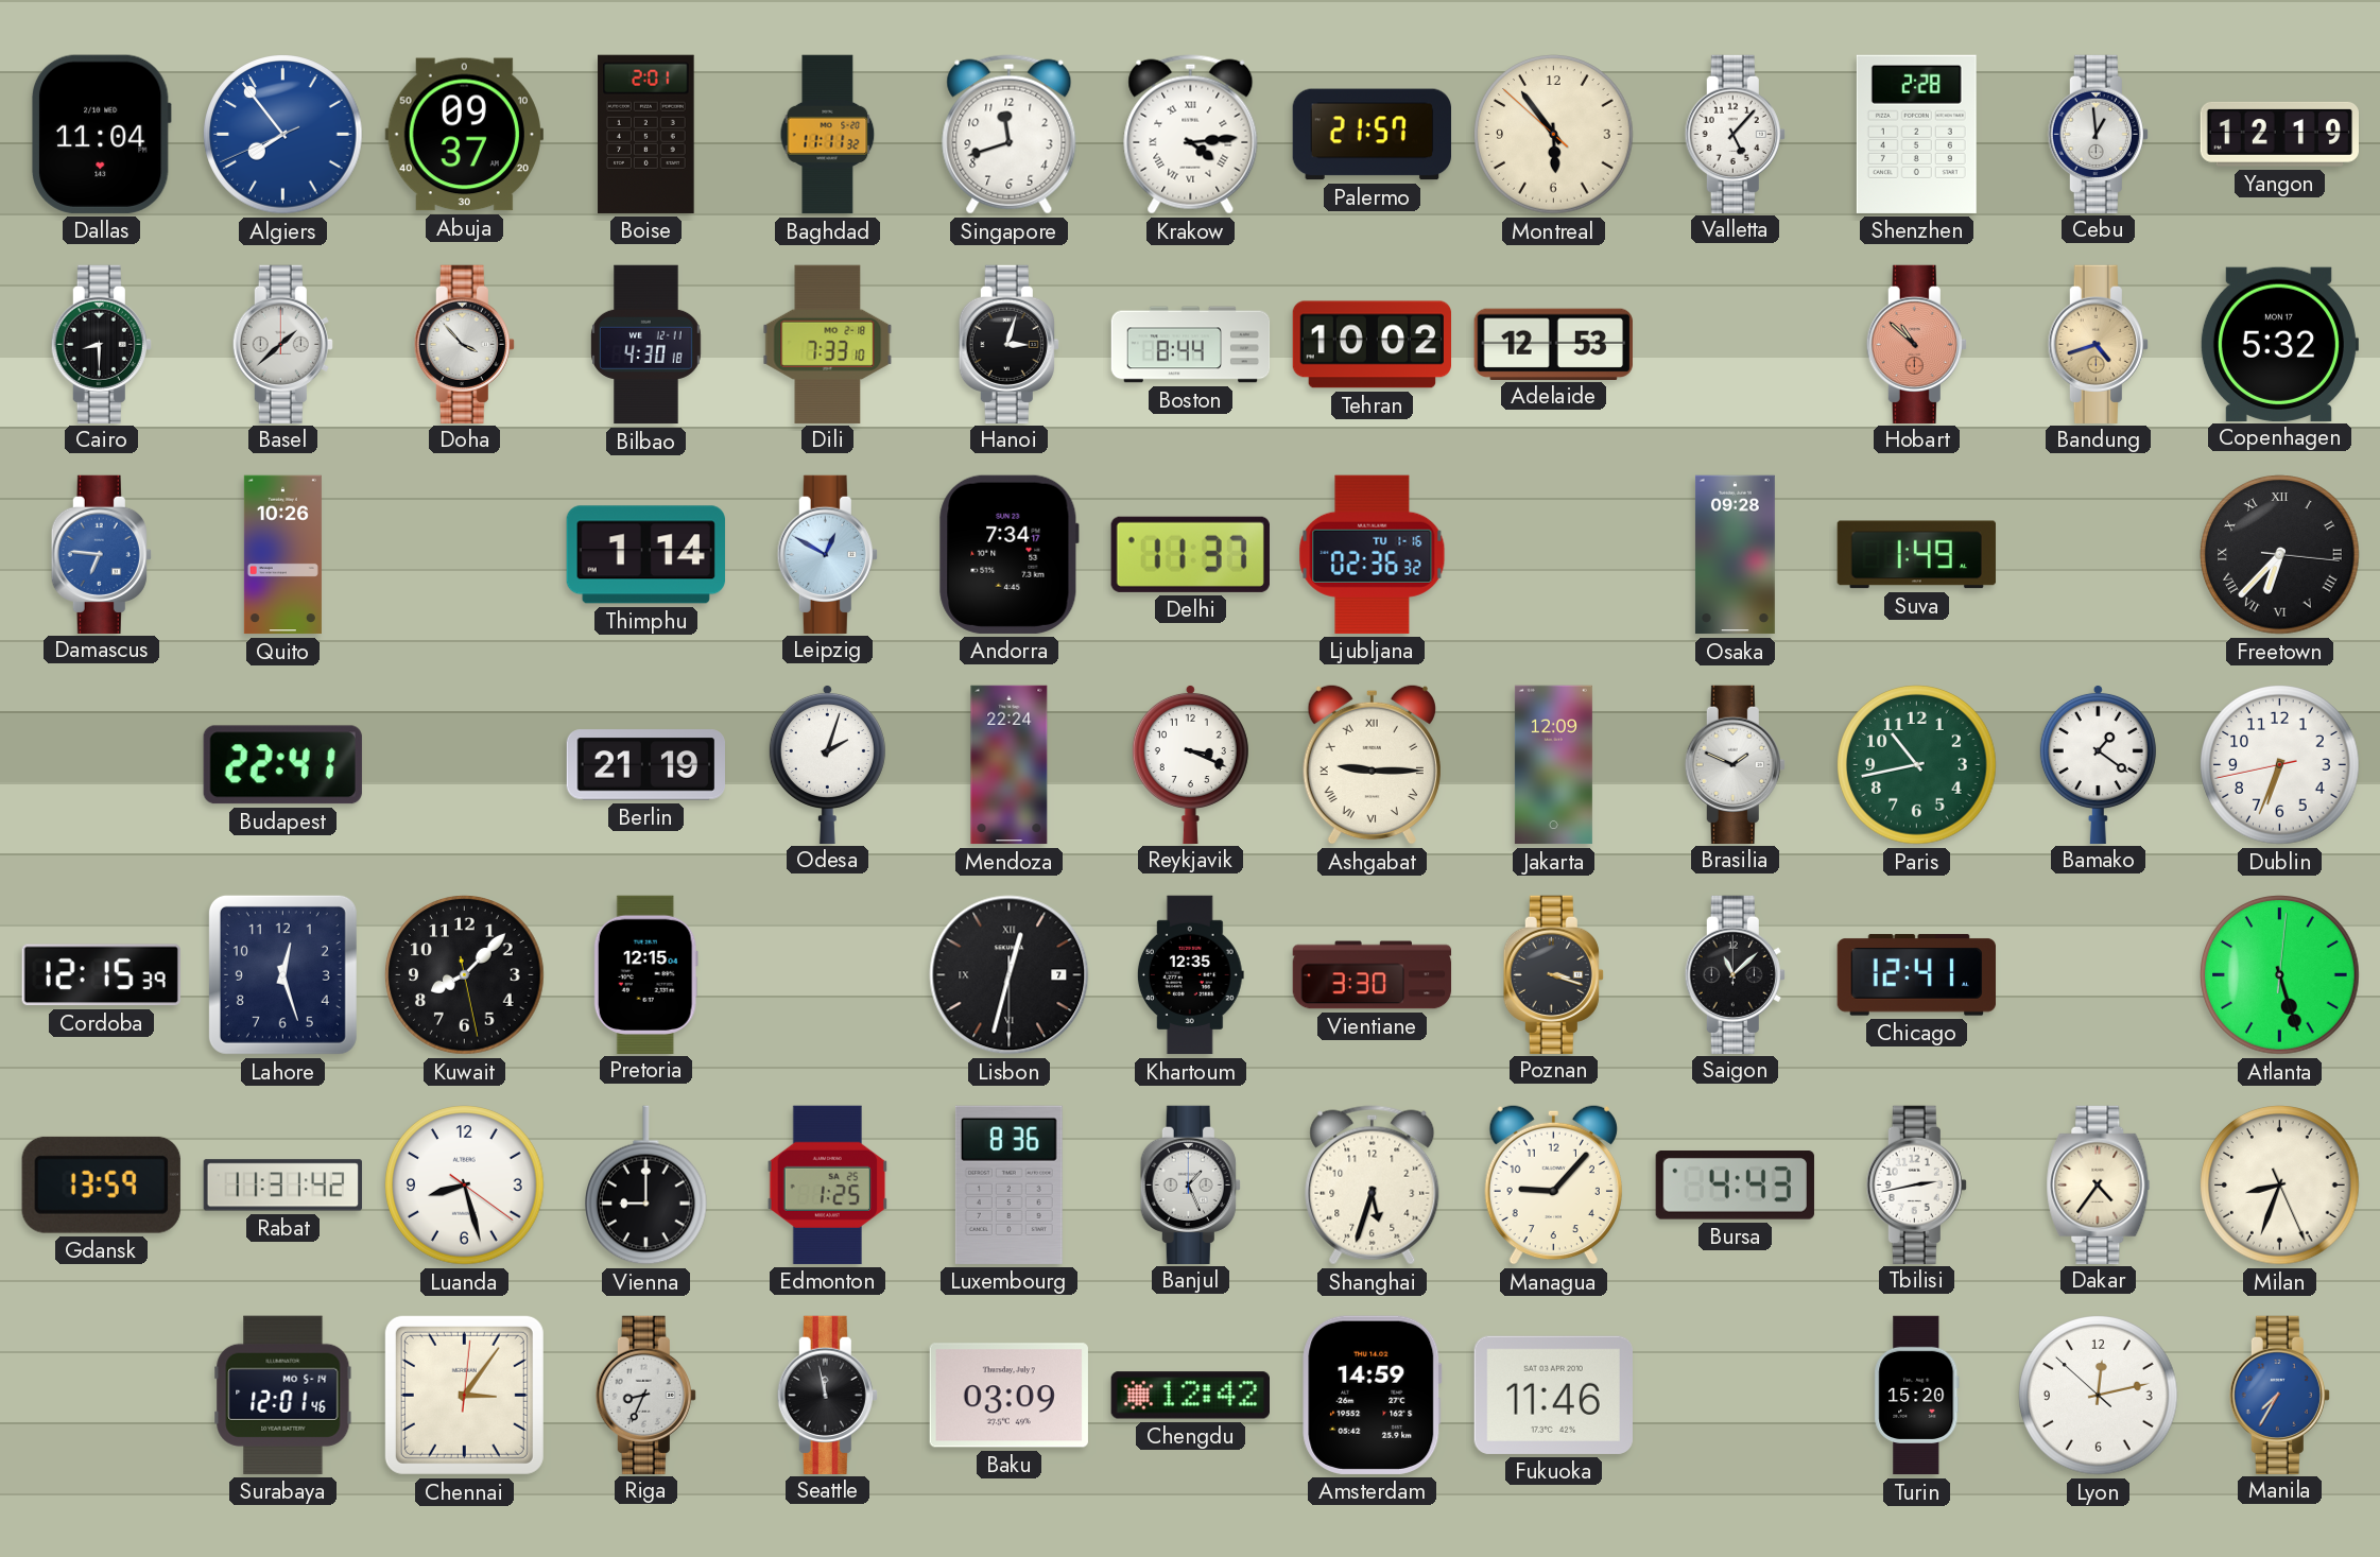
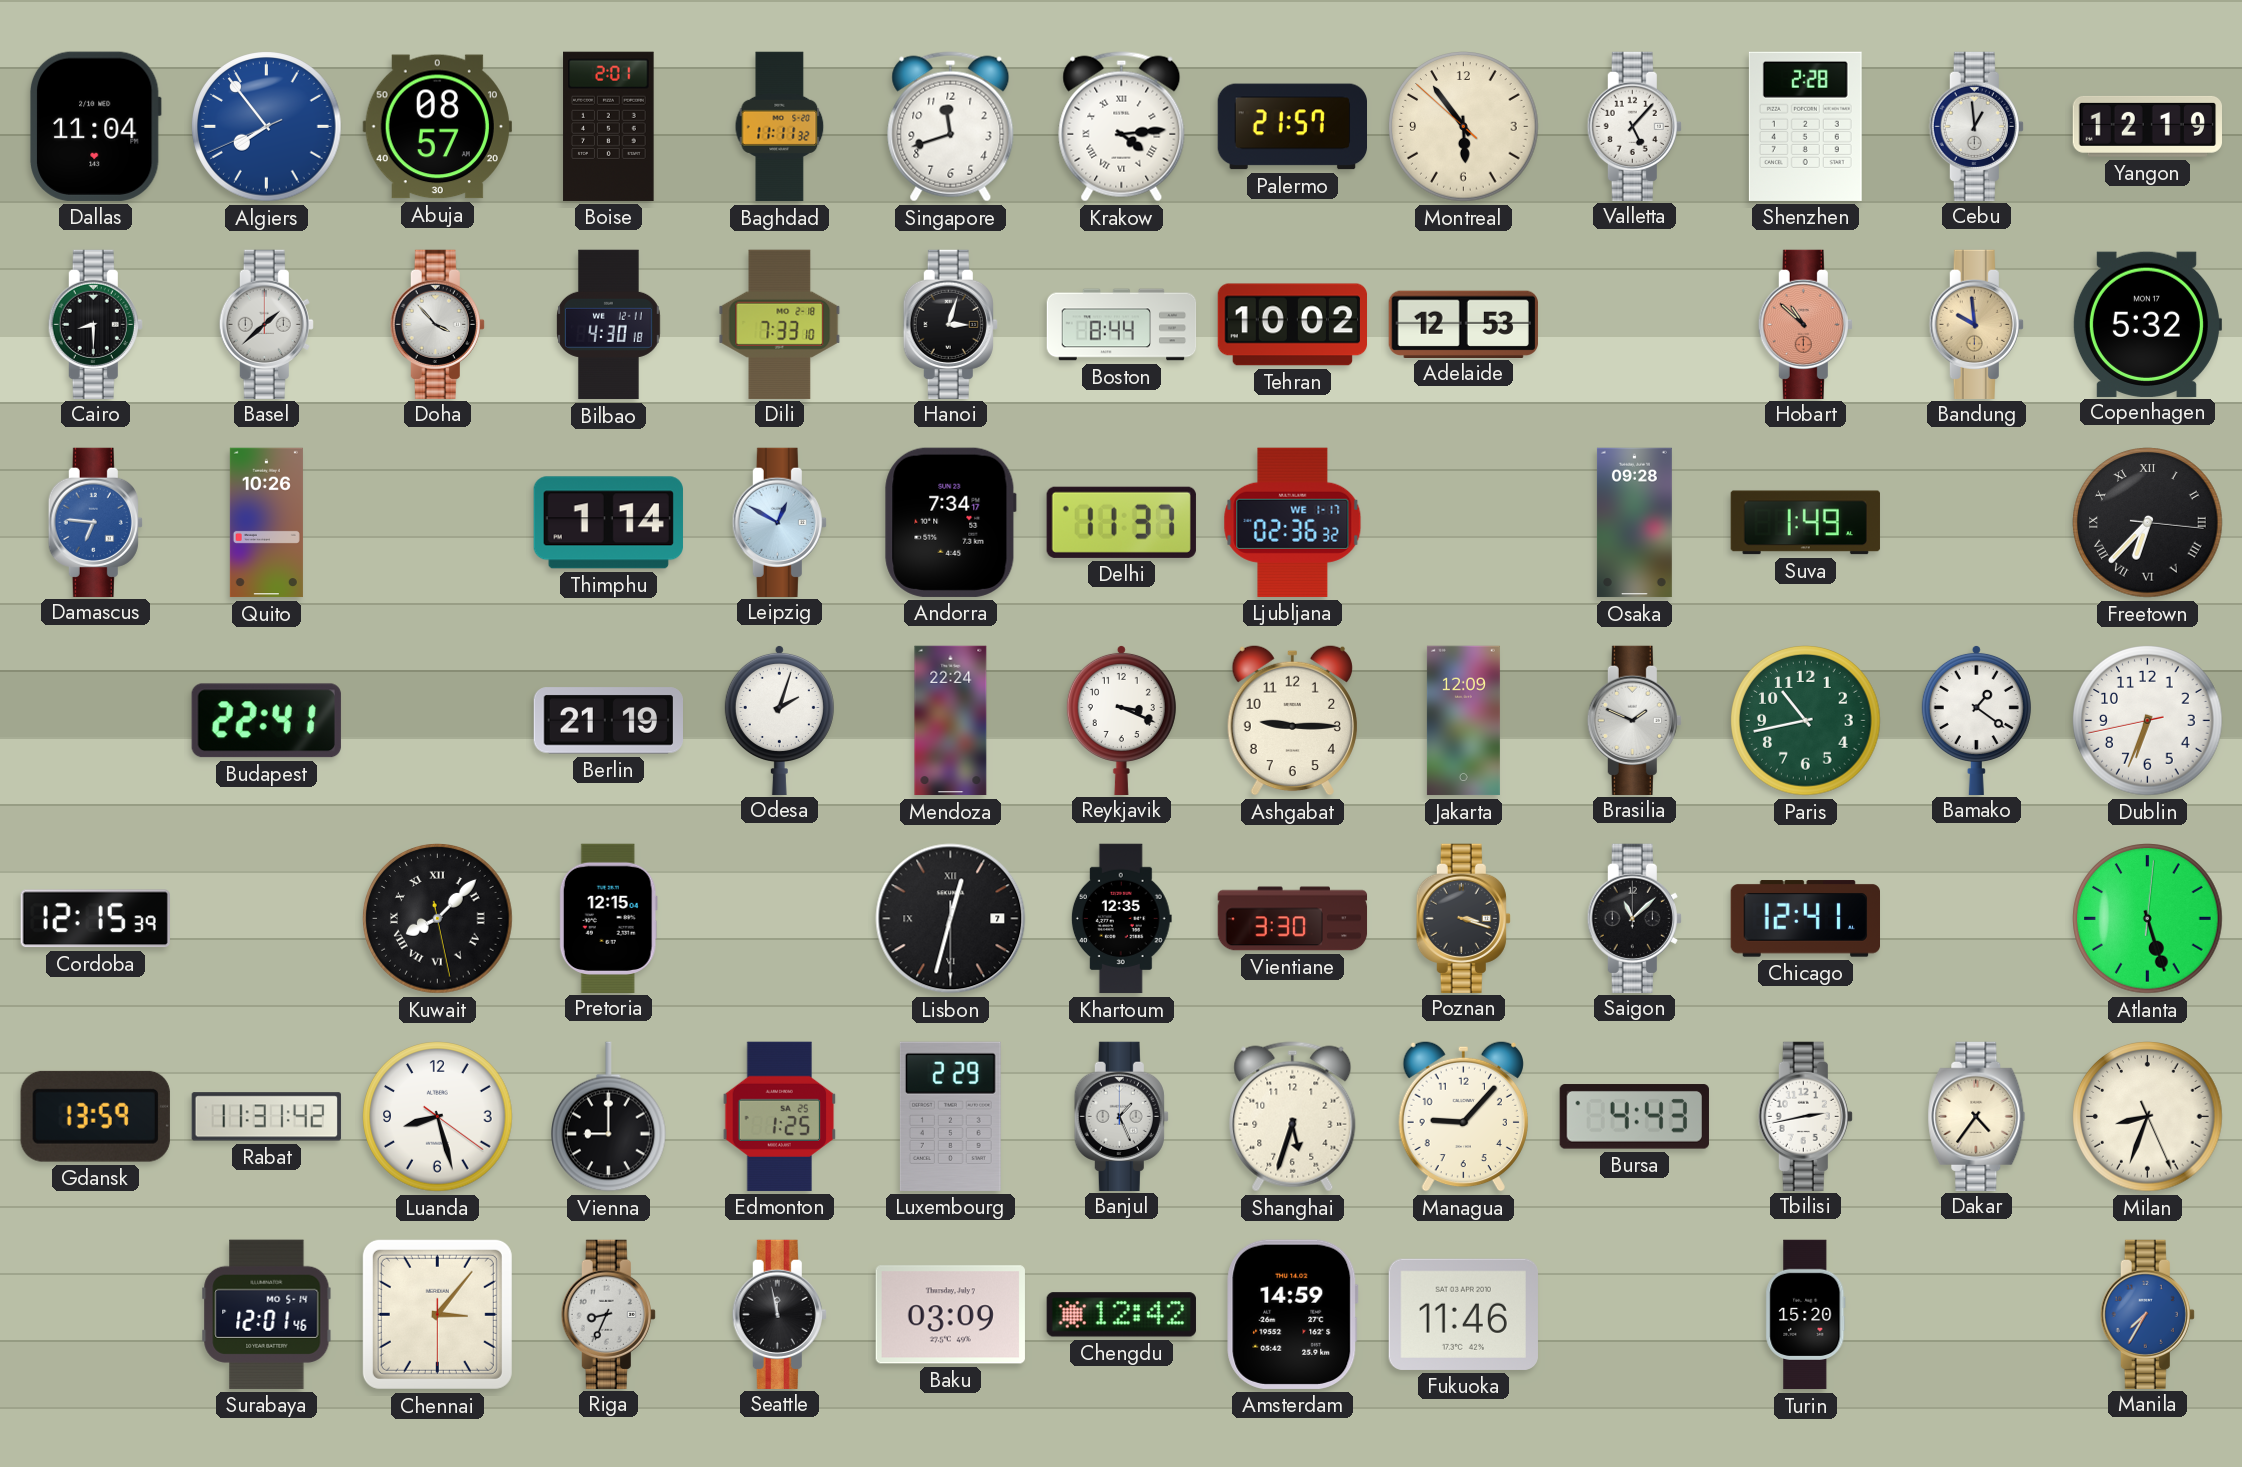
Abuja: 09:37 -> 08:57
Bandung: 4:42 -> 9:59
Ljubljana date: TU 1-16 -> WE 1-17
Ashgabat numerals: Roman -> Arabic
Lahore: 12:27 -> none
Kuwait numerals: Arabic -> Roman
Luxembourg: 8:36 -> 2:29
Chennai: 3:06:01 -> 3:06:30
Lyon: 12:12 -> none
